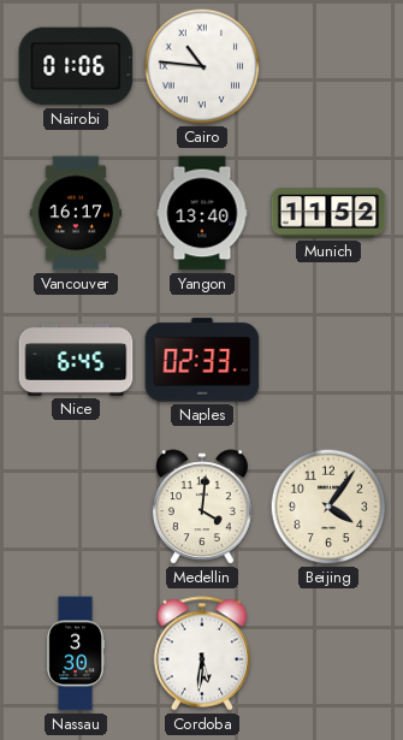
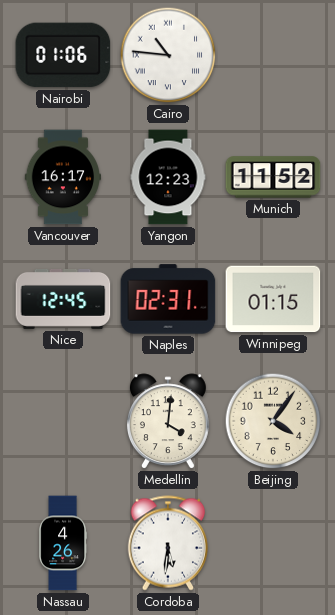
Yangon: 13:40 -> 12:23
Nice: 6:45 -> 12:45
Naples: 02:33 -> 02:31
Winnipeg: none -> 01:15
Nassau: 3:30 -> 4:26
